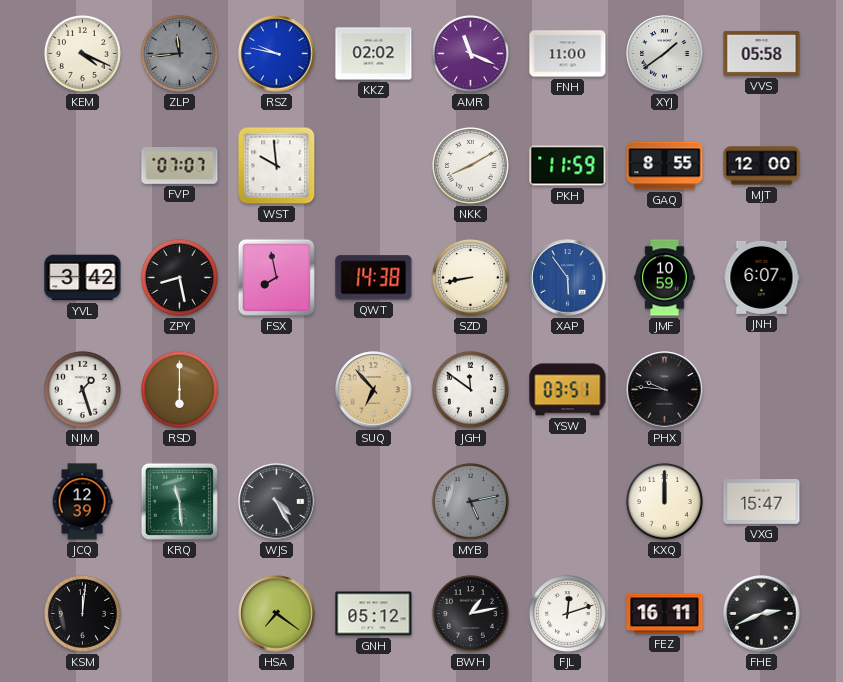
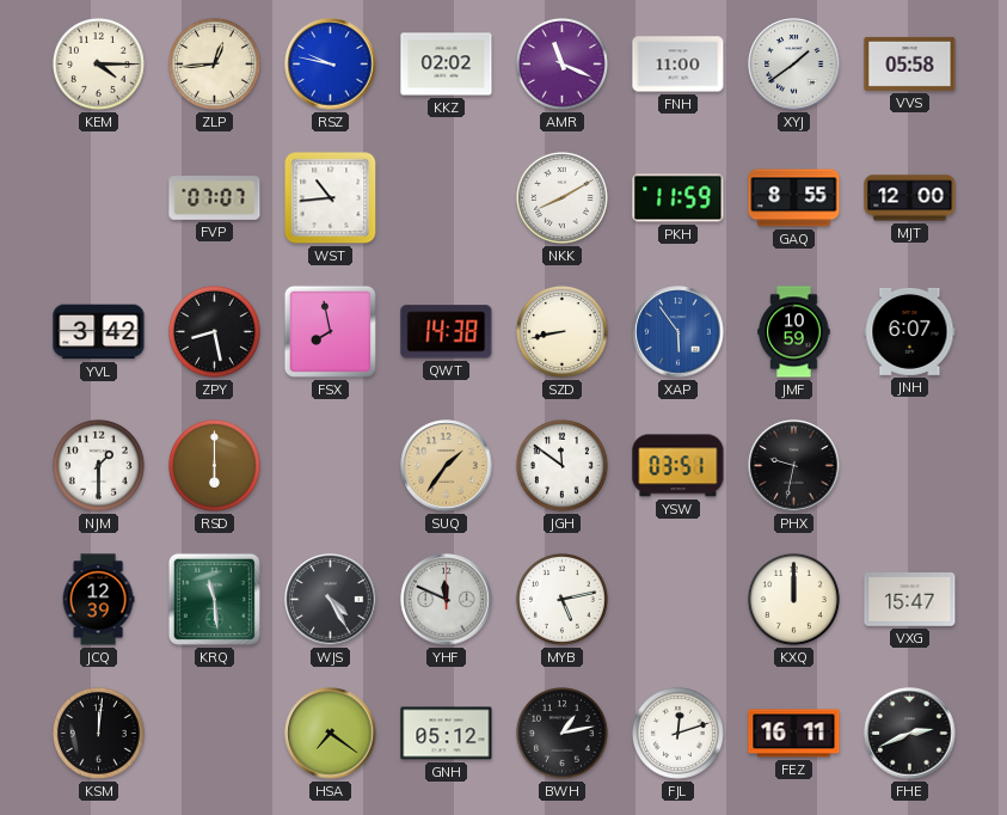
KEM: 4:19 -> 4:15
ZLP: 11:44 -> 12:44
ZLP dial: grey -> cream
WST: 9:59 -> 10:44
NJM: 1:27 -> 1:30
SUQ: 6:53 -> 1:36
PHX: 9:46 -> 9:32
YHF: none -> 11:49
MYB dial: grey -> white
